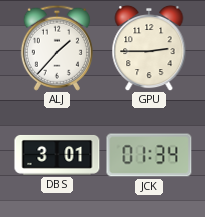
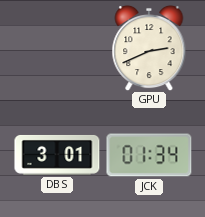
ALJ: 1:37 -> none
GPU: 2:45 -> 2:41
